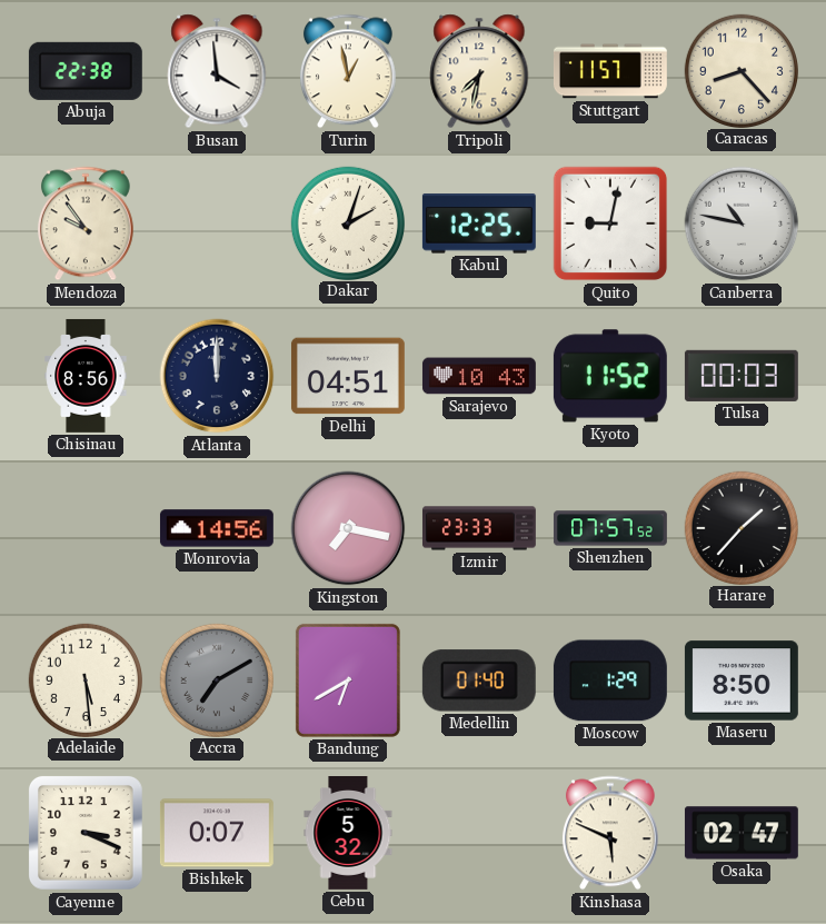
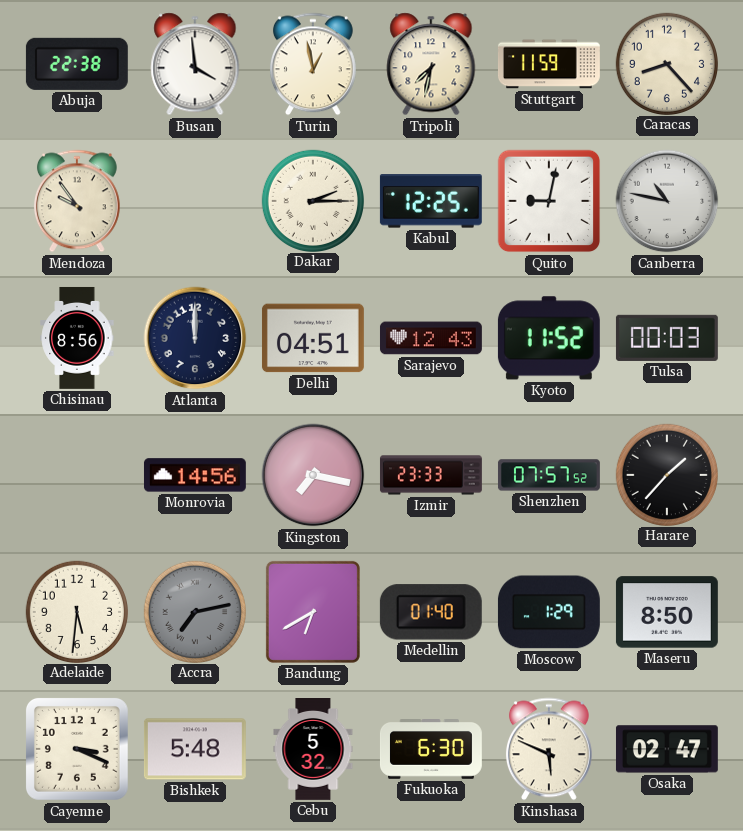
Stuttgart: 11:57 -> 11:59
Dakar: 2:03 -> 2:15
Sarajevo: 10:43 -> 12:43
Adelaide: 5:29 -> 5:31
Accra: 7:10 -> 7:13
Bishkek: 0:07 -> 5:48
Fukuoka: none -> 6:30
